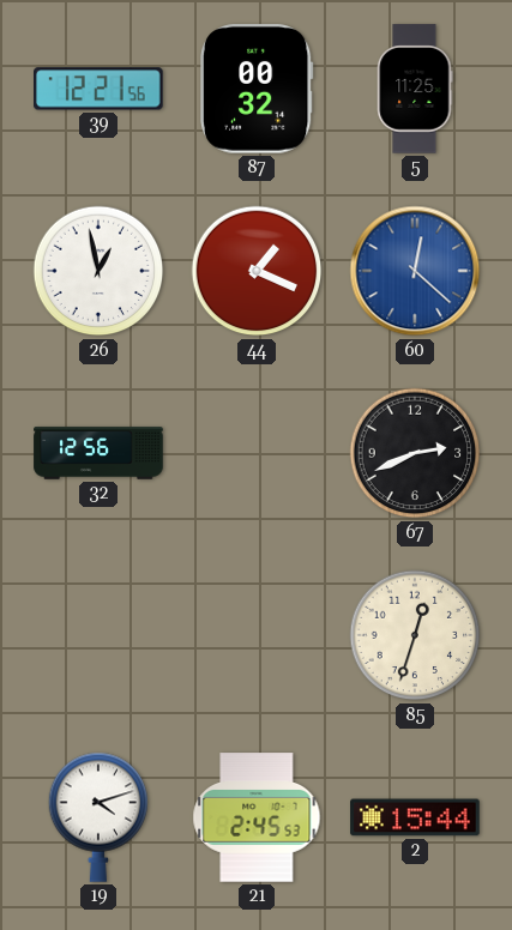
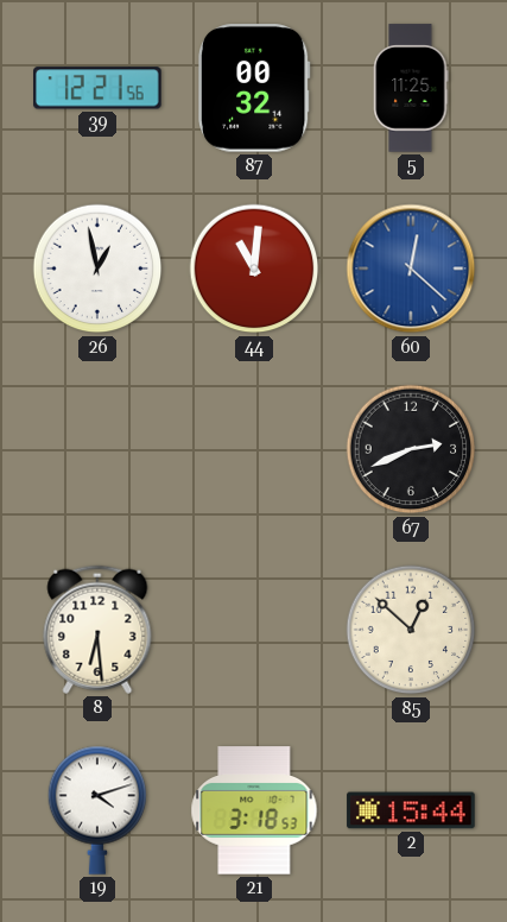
44: 1:19 -> 11:01
32: 12:56 -> none
8: none -> 6:29
85: 12:33 -> 12:52
21: 2:45 -> 3:18
